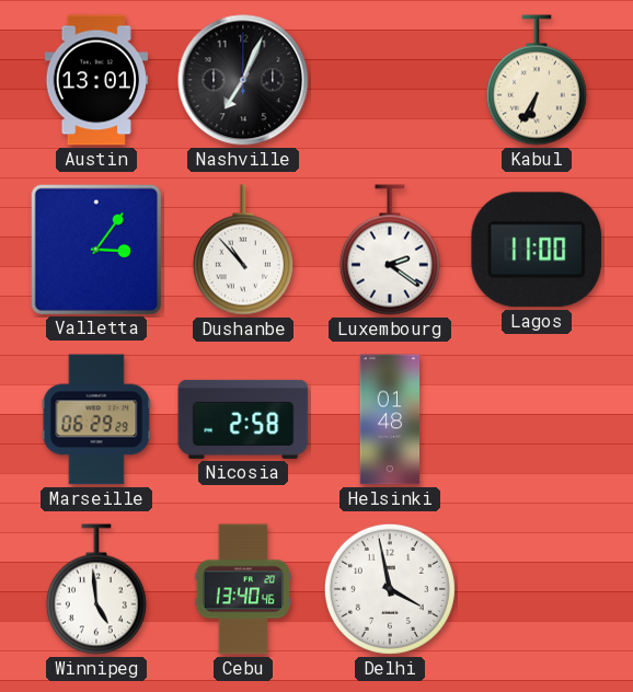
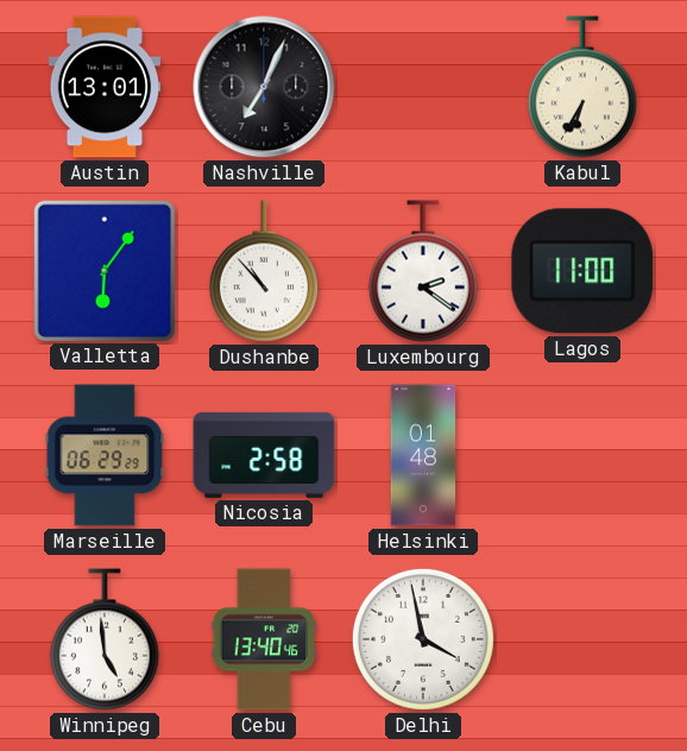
Valletta: 3:06 -> 6:06
